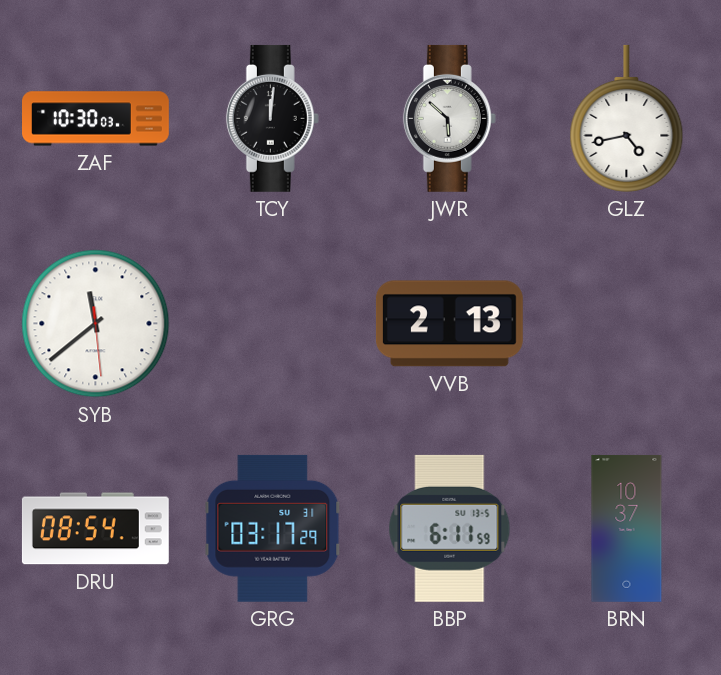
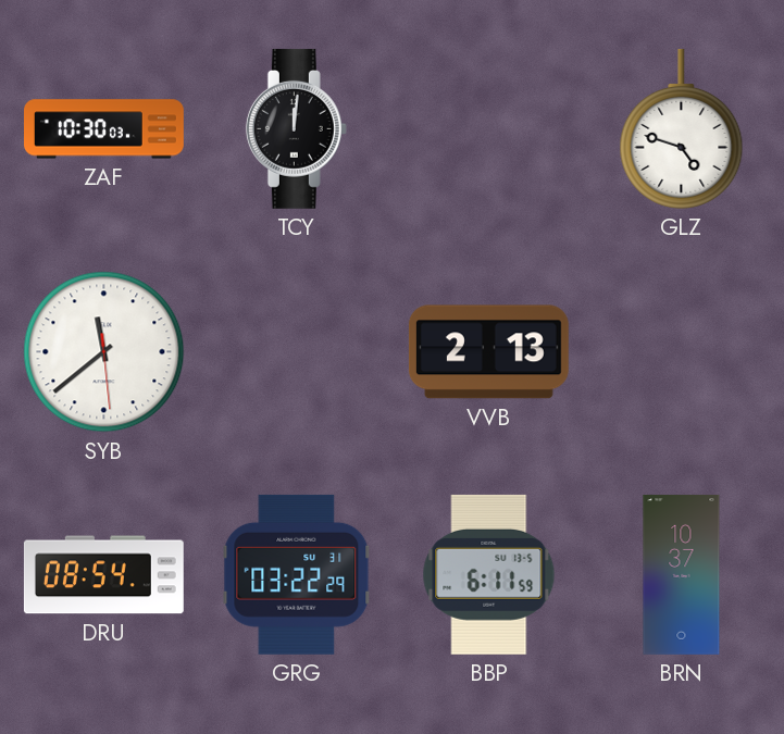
JWR: 5:52 -> none
GLZ: 4:43 -> 4:48
GRG: 03:17 -> 03:22
